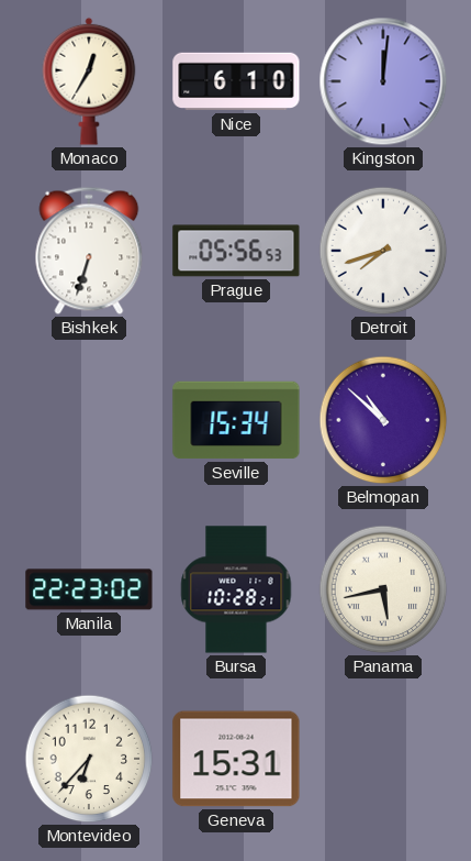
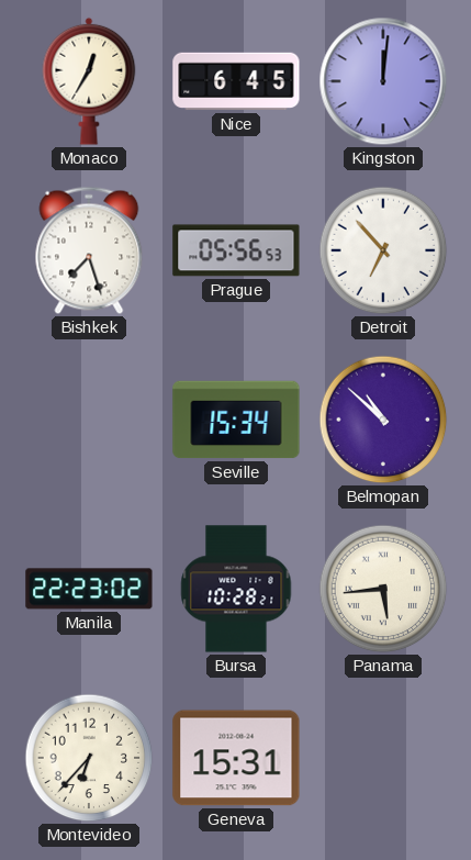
Nice: 6:10 -> 6:45
Bishkek: 6:33 -> 7:27
Detroit: 7:42 -> 6:53
Panama: 5:43 -> 5:44
